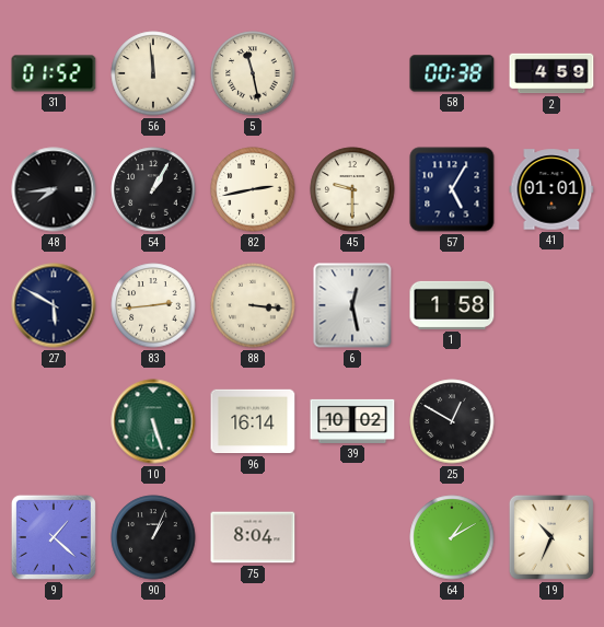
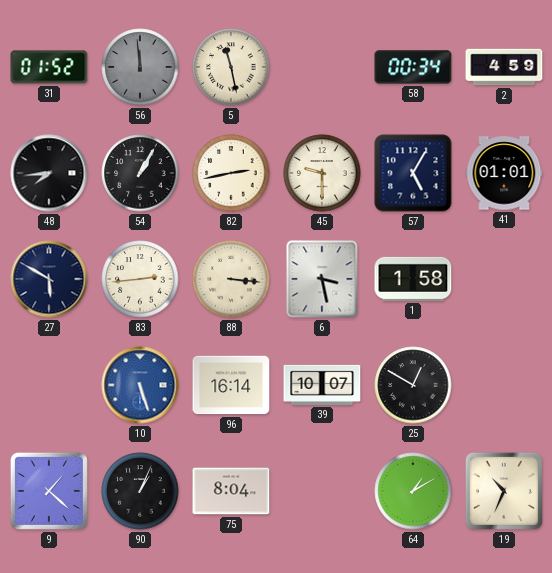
56 dial: cream -> grey
58: 00:38 -> 00:34
6: 12:28 -> 3:28
10 dial: green -> blue
39: 10:02 -> 10:07
